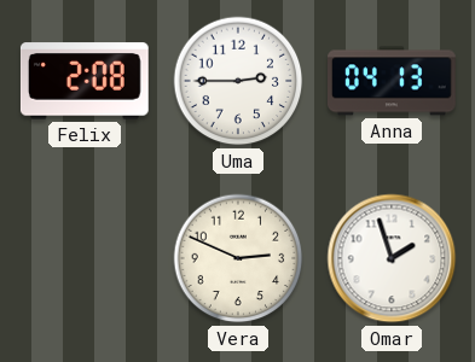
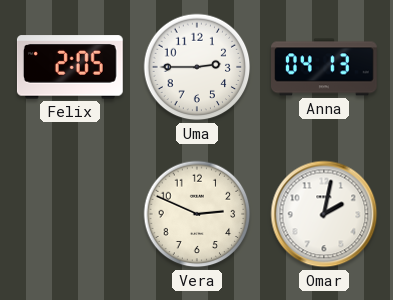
Felix: 2:08 -> 2:05
Omar: 1:57 -> 2:02
